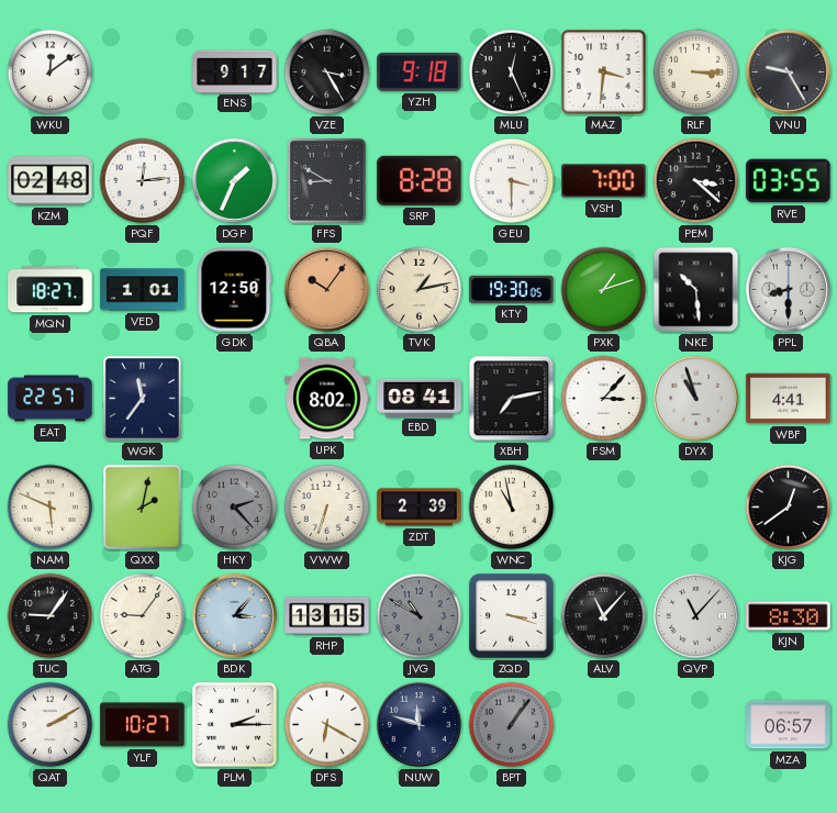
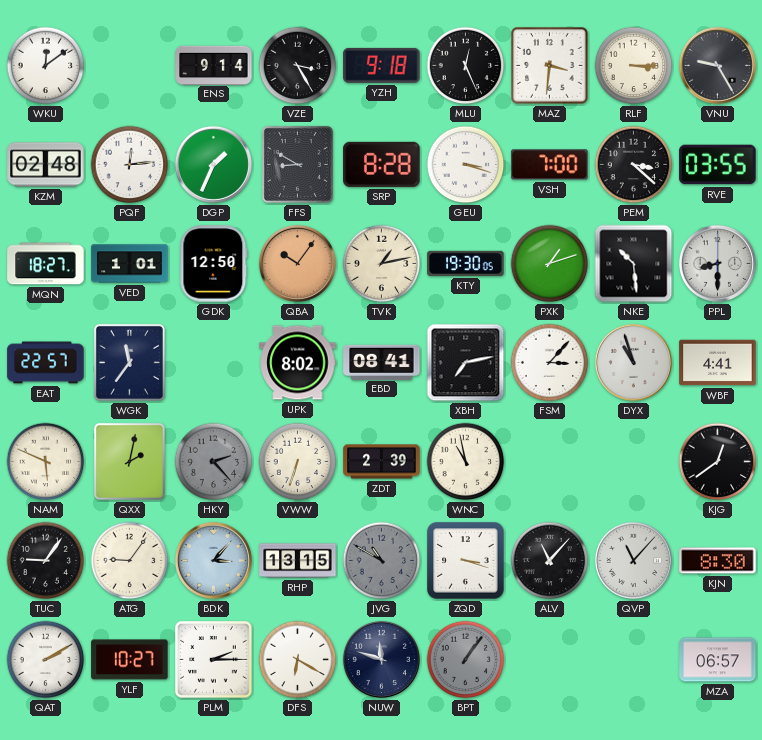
ENS: 9:17 -> 9:14
GEU: 3:30 -> 3:18
